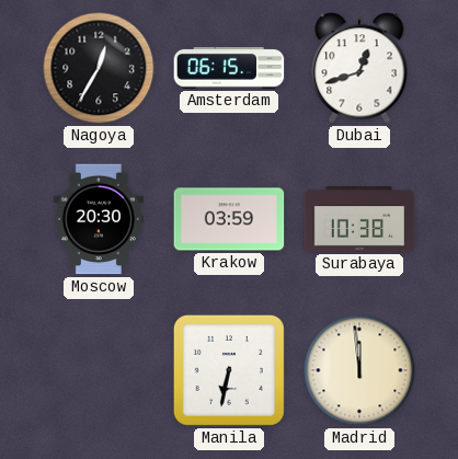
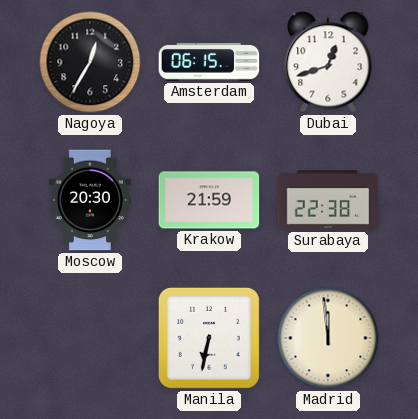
Krakow: 03:59 -> 21:59
Surabaya: 10:38 -> 22:38
